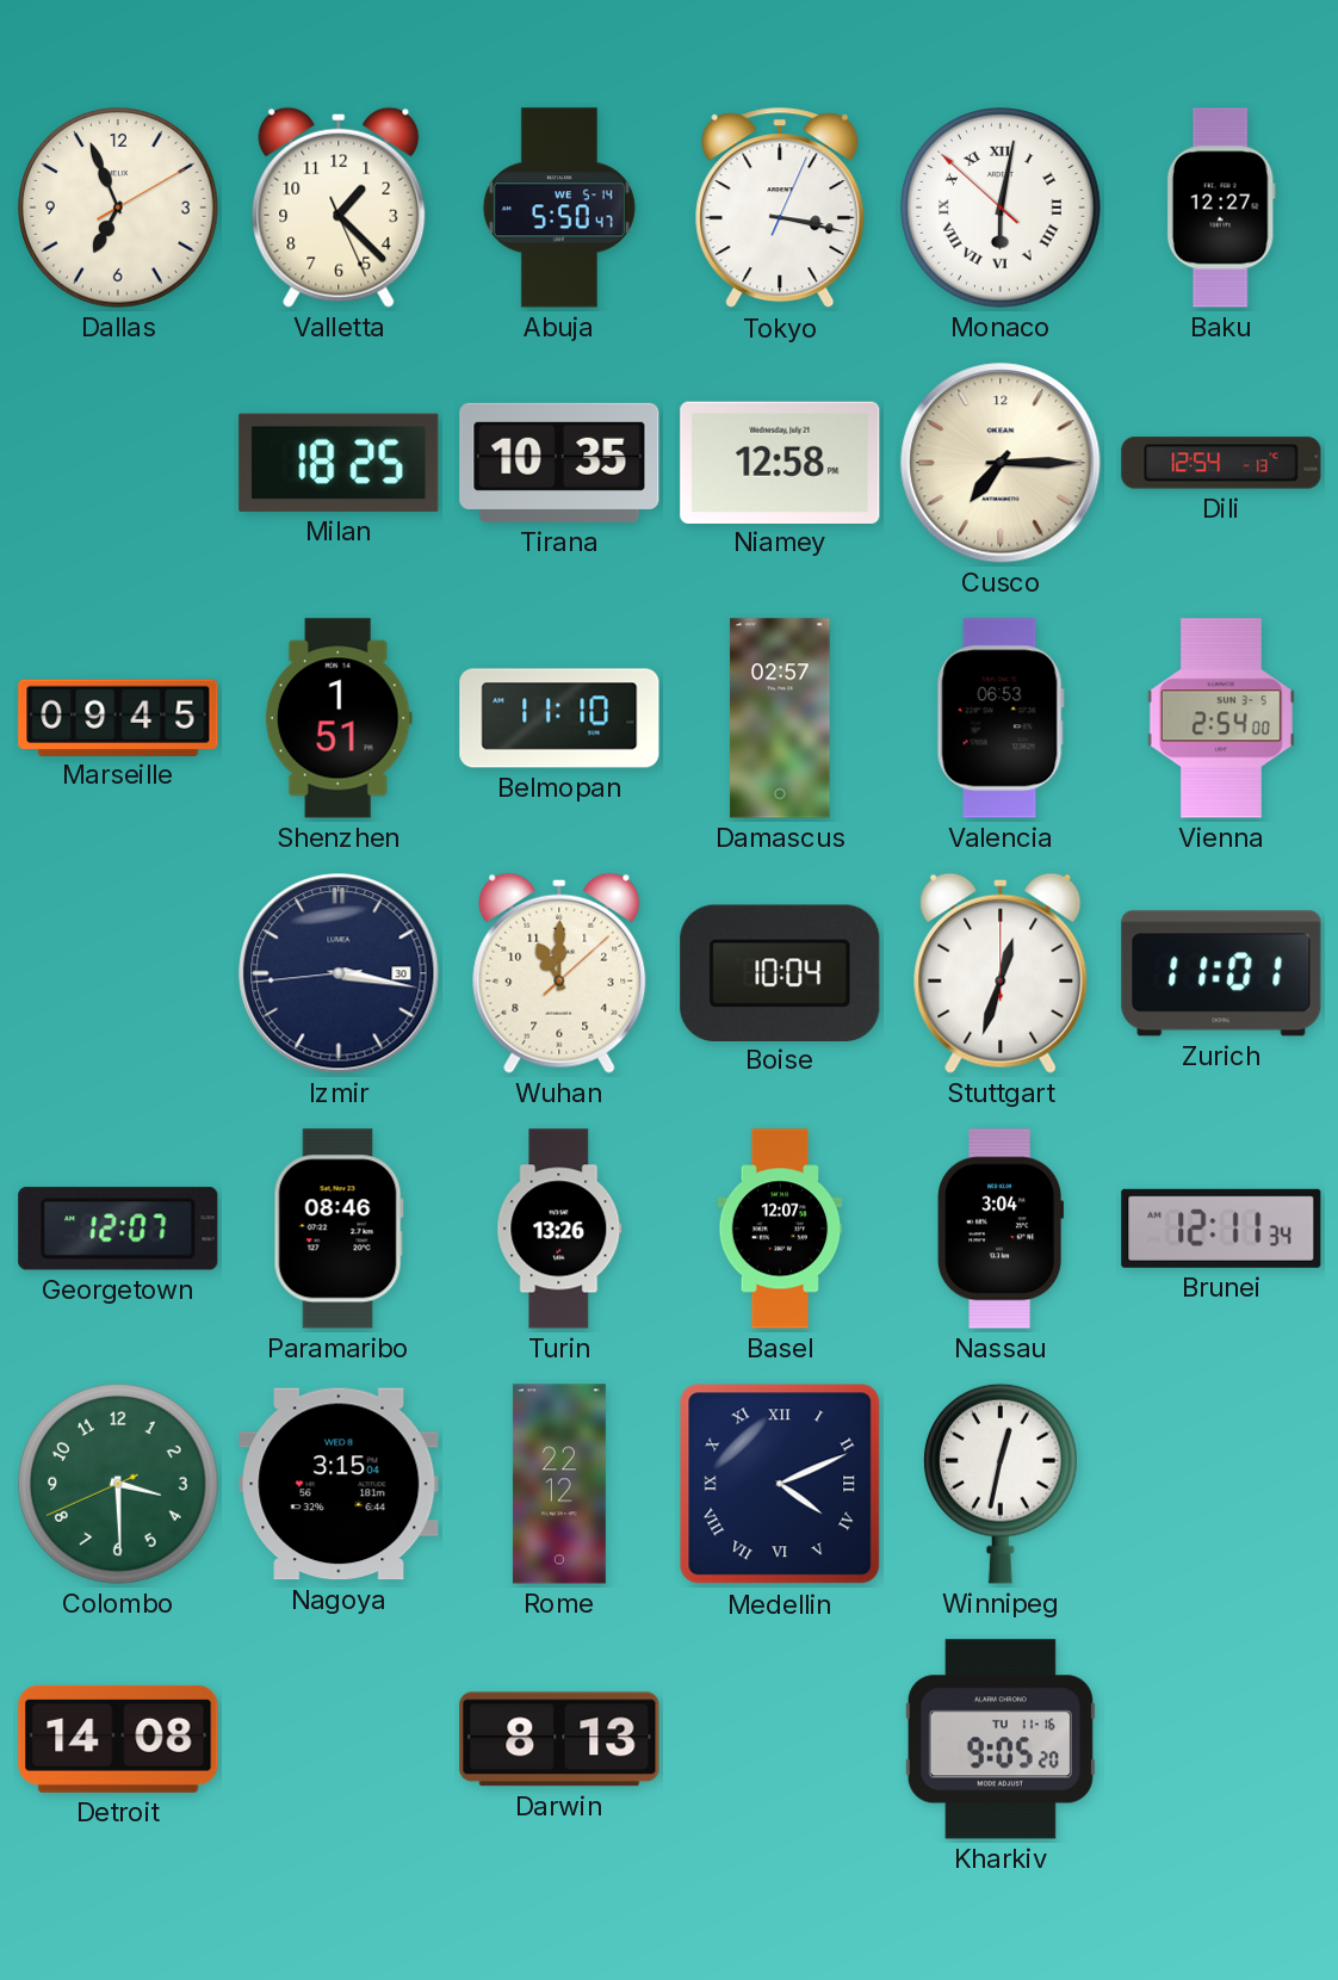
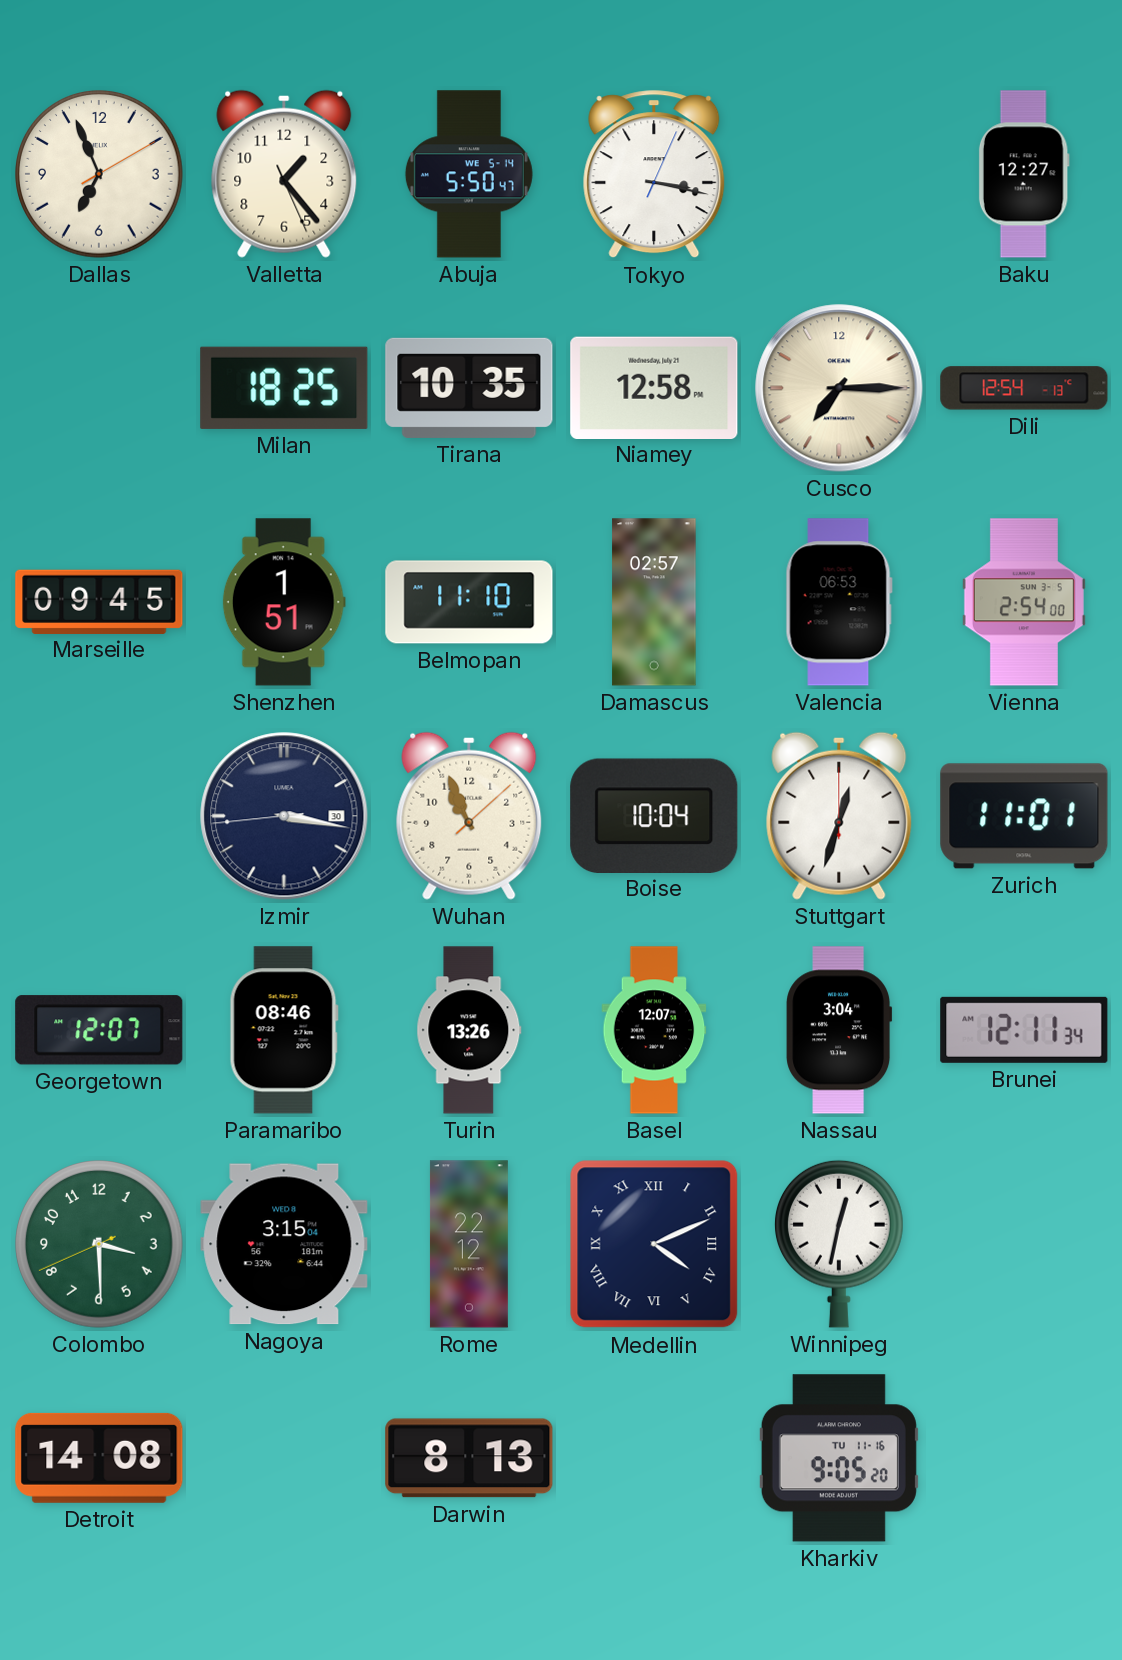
Valletta: 1:22 -> 1:23
Monaco: 6:01 -> none
Wuhan: 11:00 -> 10:56
